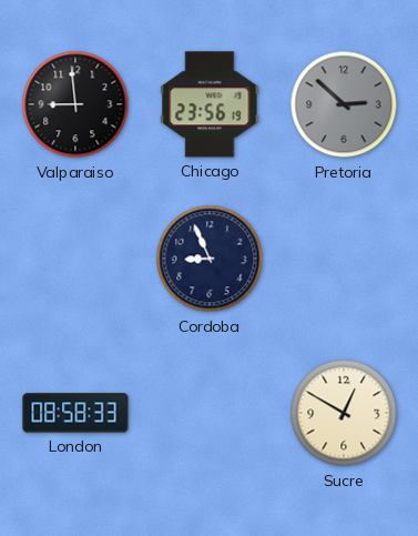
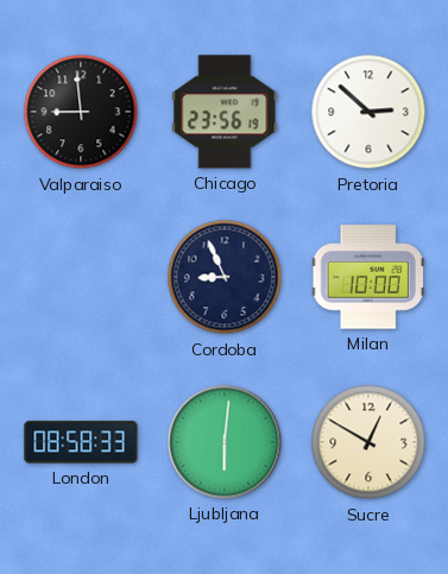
Pretoria dial: grey -> white
Milan: none -> 10:00
Ljubljana: none -> 6:01
